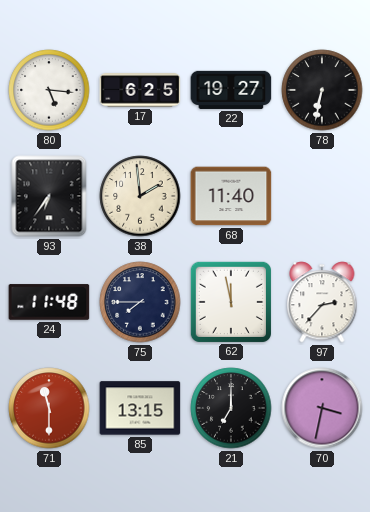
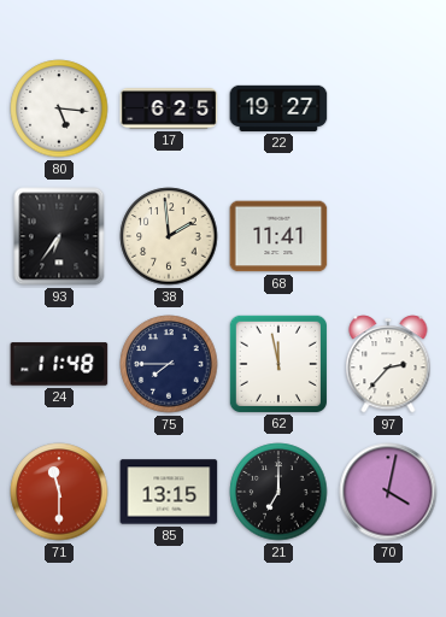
78: 6:32 -> none
68: 11:40 -> 11:41
70: 3:32 -> 4:02
